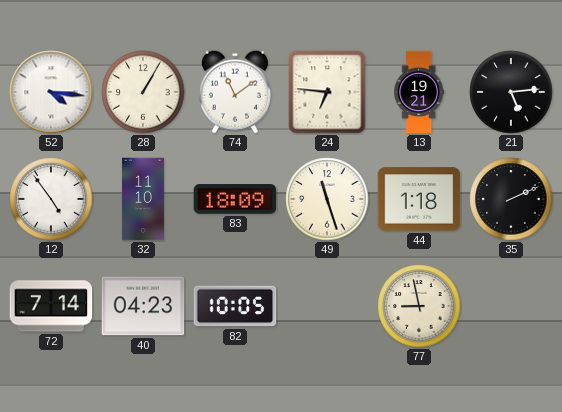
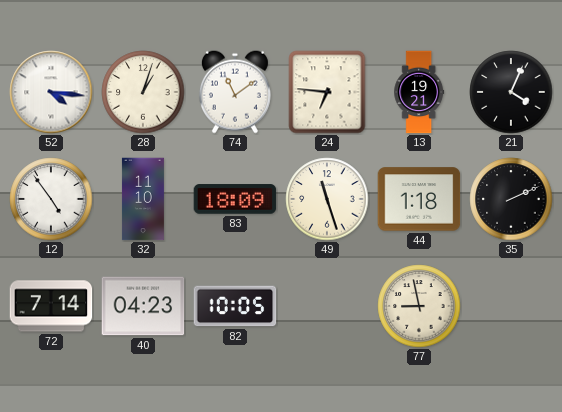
28: 1:05 -> 1:03
21: 5:14 -> 4:04
